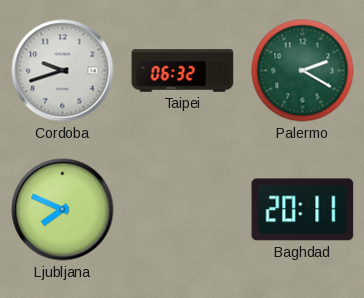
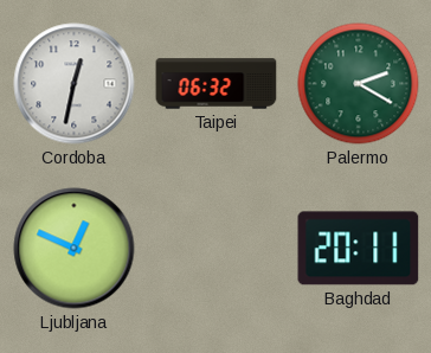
Cordoba: 9:42 -> 12:32
Ljubljana: 7:49 -> 12:49
